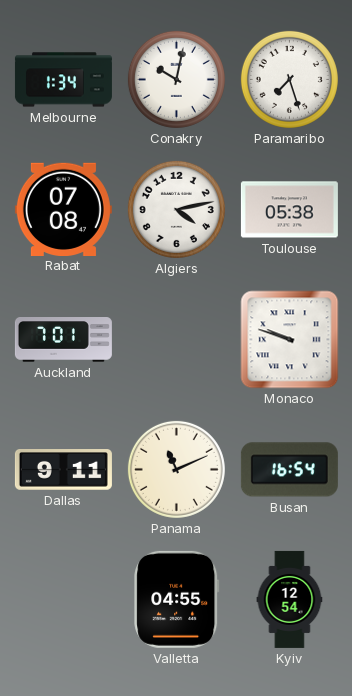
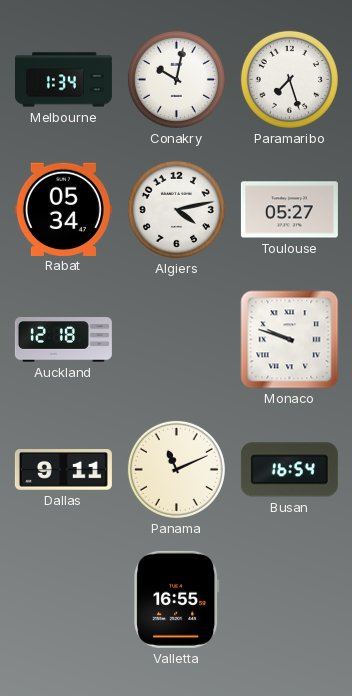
Rabat: 07:08 -> 05:34
Toulouse: 05:38 -> 05:27
Auckland: 7:01 -> 12:18
Valletta: 04:55 -> 16:55
Kyiv: 12:54 -> none
